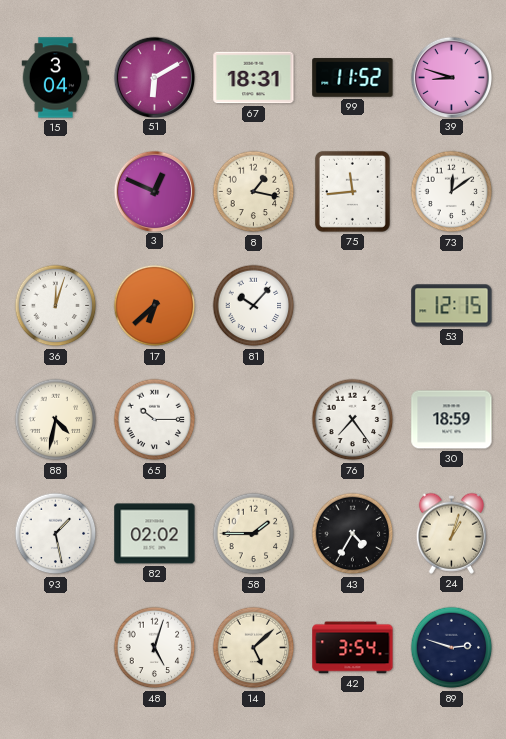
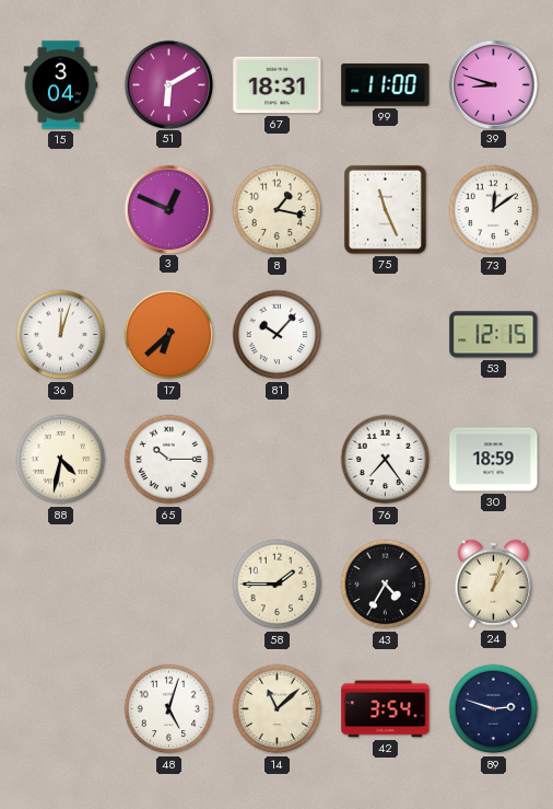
99: 11:52 -> 11:00
75: 11:44 -> 11:26
93: 1:28 -> none
82: 02:02 -> none
14: 5:08 -> 11:08
